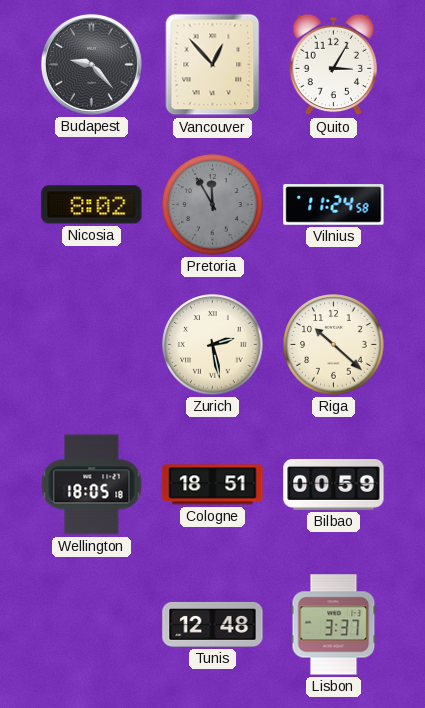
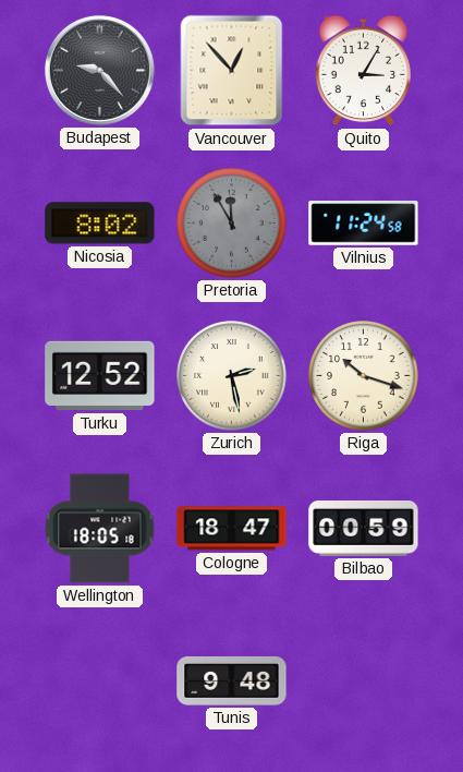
Turku: none -> 12:52
Riga: 10:22 -> 10:18
Cologne: 18:51 -> 18:47
Tunis: 12:48 -> 9:48
Lisbon: 3:37 -> none
